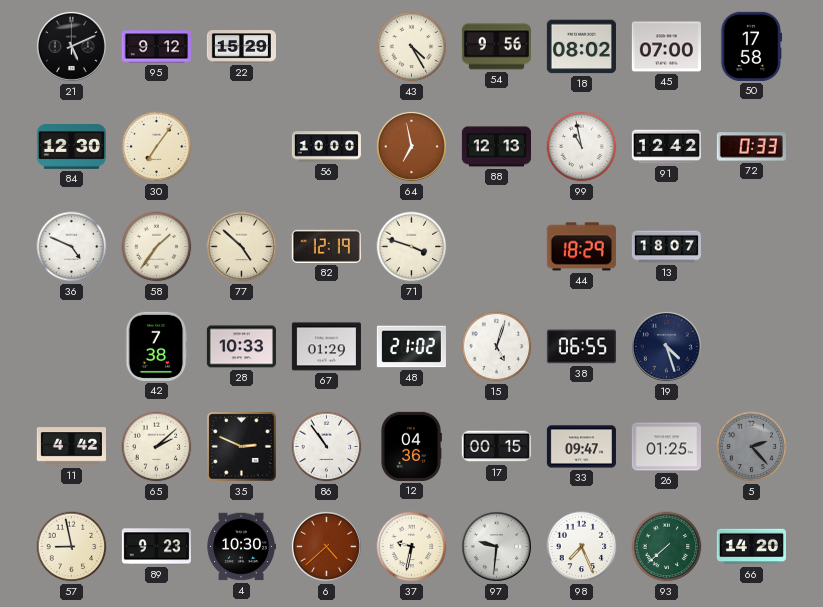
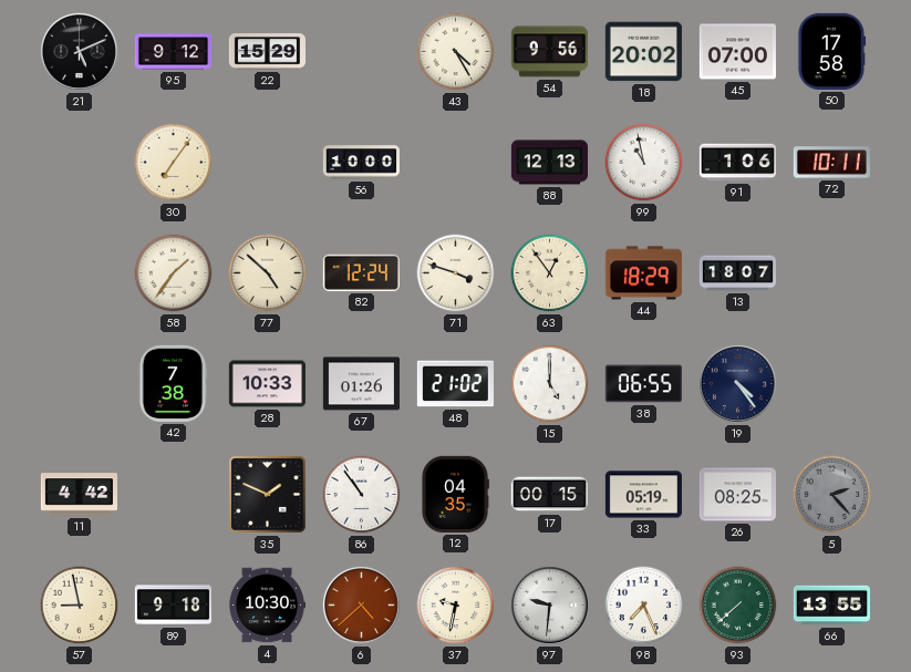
18: 08:02 -> 20:02
84: 12:30 -> none
64: 6:58 -> none
91: 12:42 -> 1:06
72: 0:33 -> 10:11
36: 4:49 -> none
82: 12:19 -> 12:24
63: none -> 12:54
67: 01:29 -> 01:26
15: 5:03 -> 5:00
19: 4:27 -> 4:24
65: 2:08 -> none
35: 2:49 -> 1:49
12: 04:36 -> 04:35
33: 09:47 -> 05:19
26: 01:25 -> 08:25
89: 9:23 -> 9:18
66: 14:20 -> 13:55
